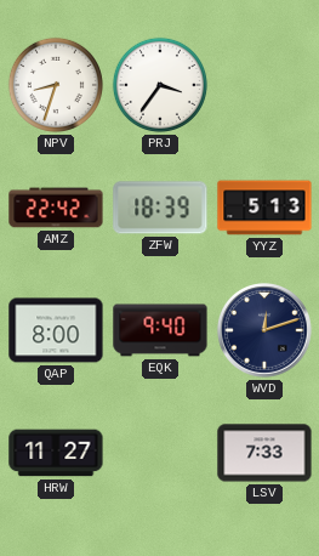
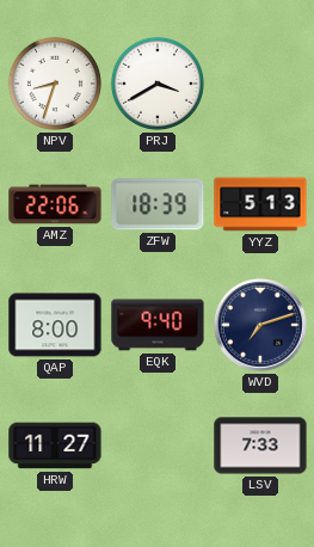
PRJ: 3:36 -> 3:40
AMZ: 22:42 -> 22:06
WVD: 12:12 -> 7:12
